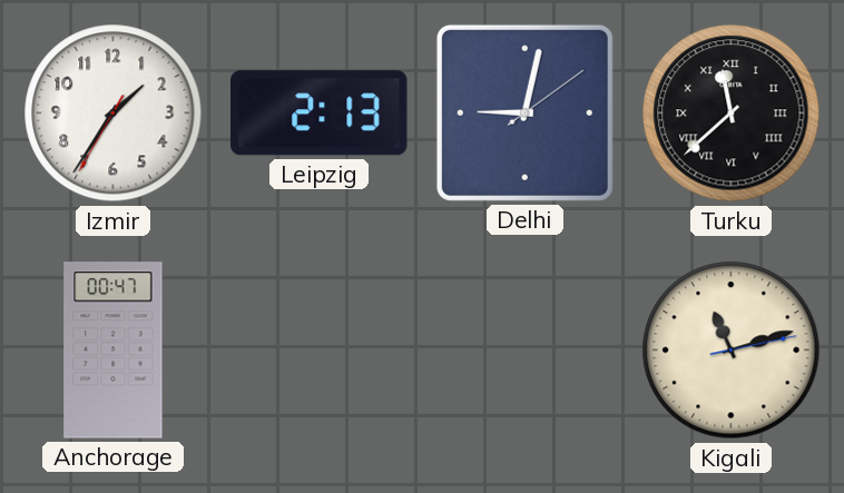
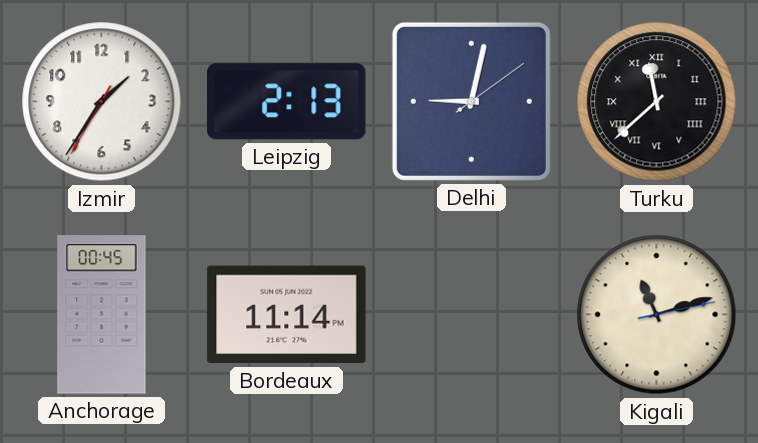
Anchorage: 00:47 -> 00:45
Bordeaux: none -> 11:14
